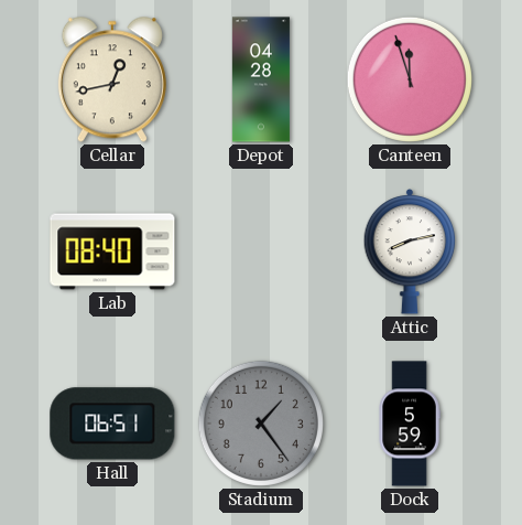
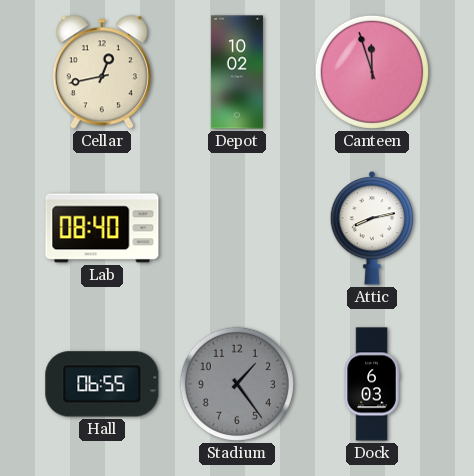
Depot: 04:28 -> 10:02
Hall: 06:51 -> 06:55
Dock: 5:59 -> 6:03
